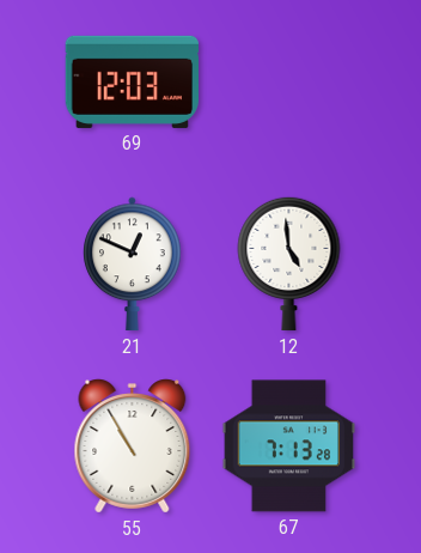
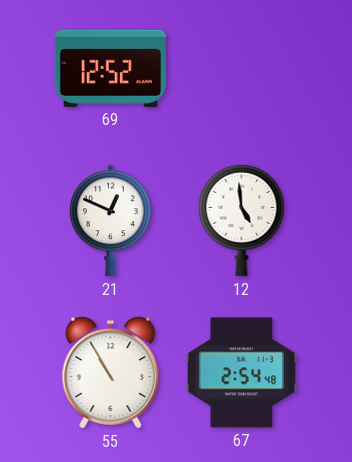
69: 12:03 -> 12:52
67: 7:13 -> 2:54
